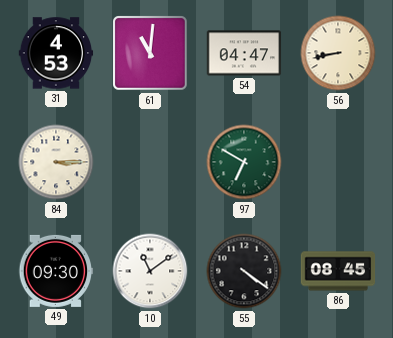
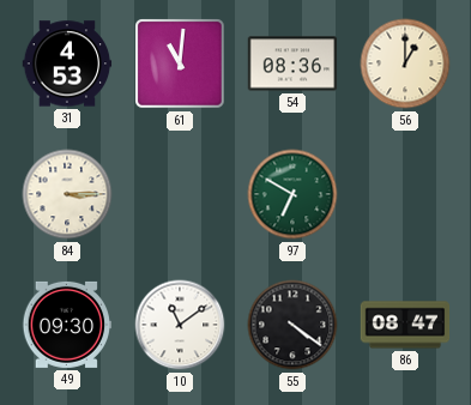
54: 04:47 -> 08:36
56: 8:43 -> 1:00
86: 08:45 -> 08:47
